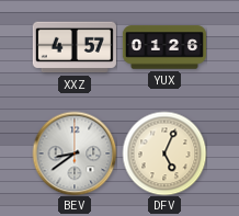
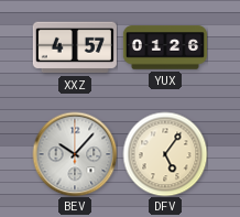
BEV: 8:39 -> 10:07
DFV: 5:04 -> 5:06
